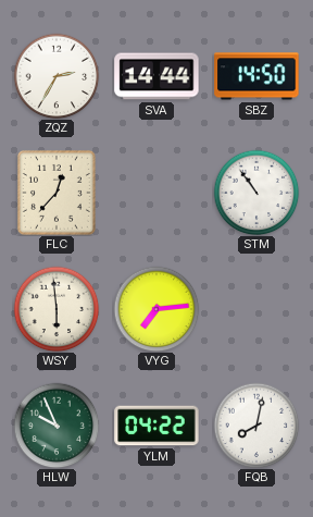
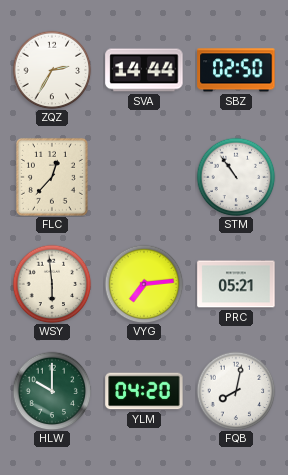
SBZ: 14:50 -> 02:50
PRC: none -> 05:21
HLW: 9:56 -> 10:00
YLM: 04:22 -> 04:20
